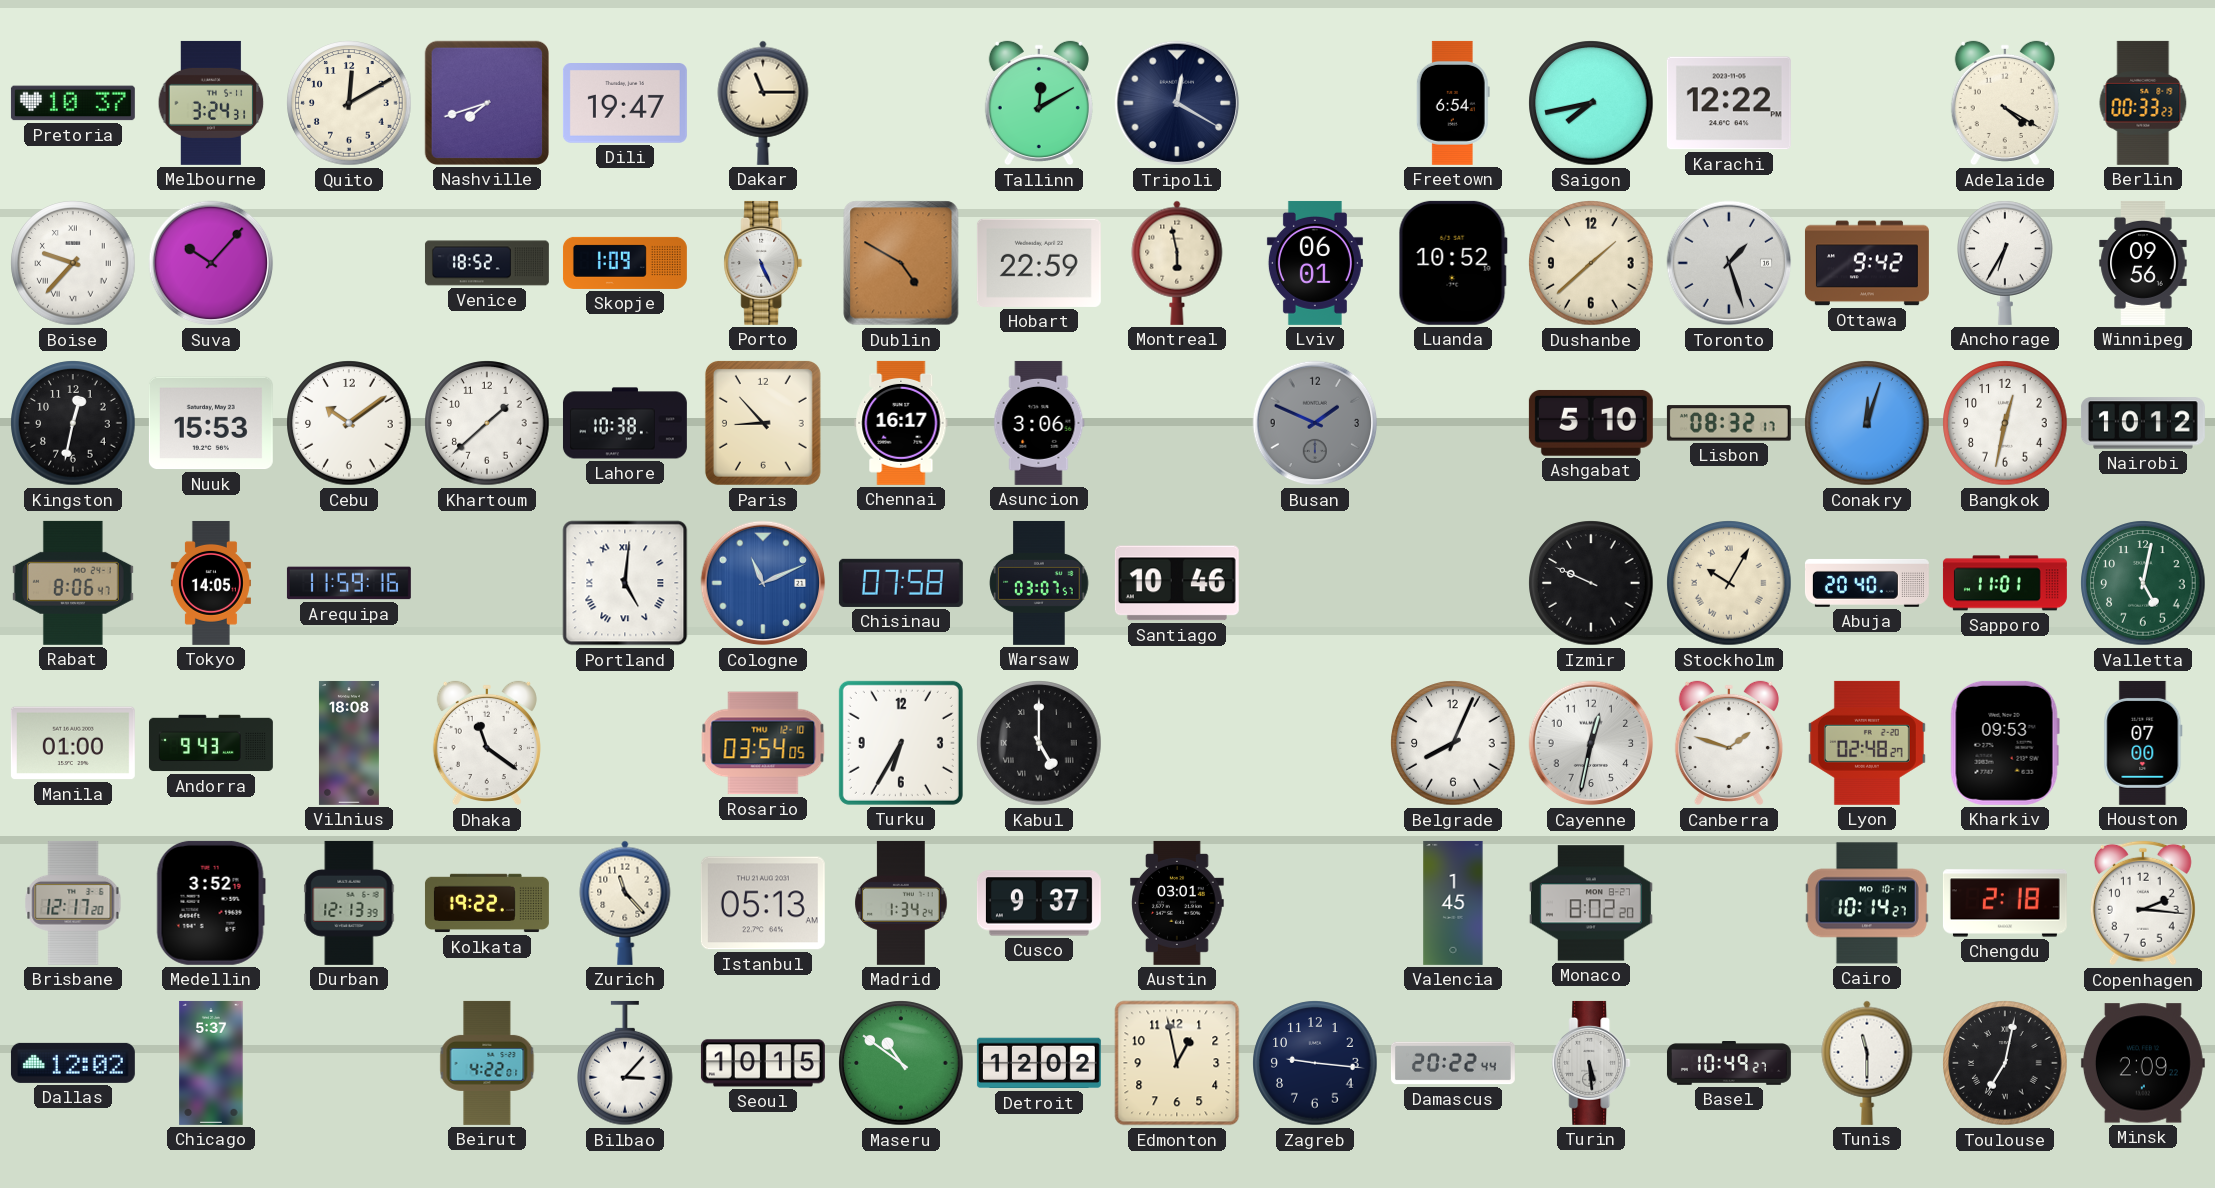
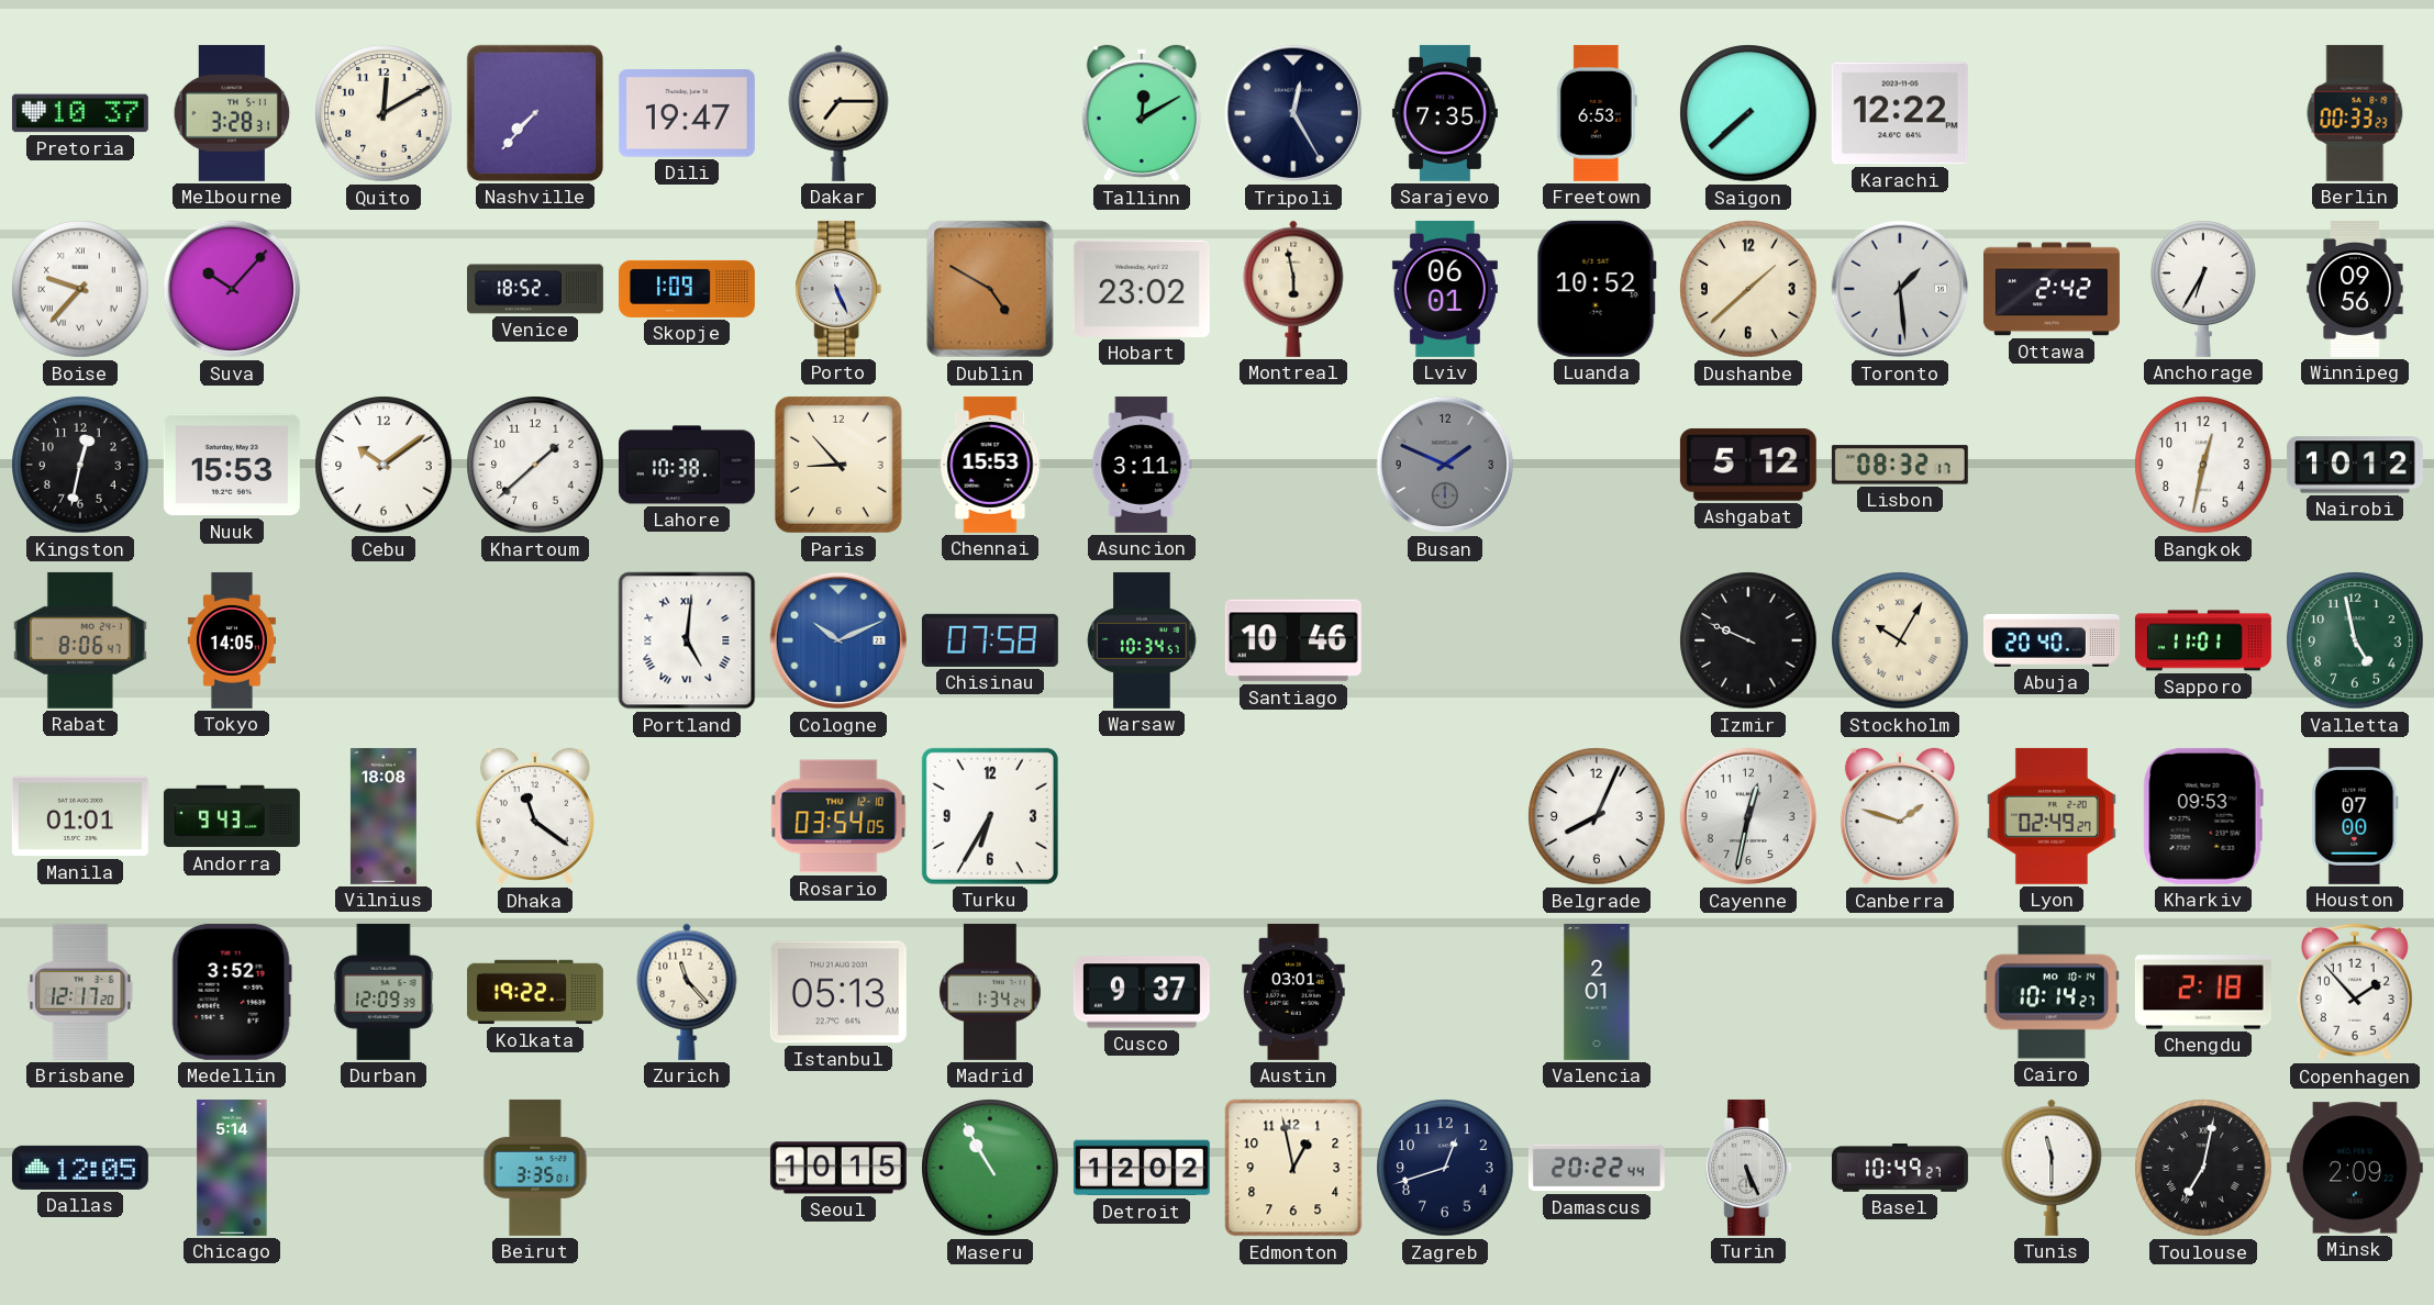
Melbourne: 3:24 -> 3:28
Nashville: 7:42 -> 7:37
Dakar: 11:15 -> 7:15
Tripoli: 12:20 -> 12:25
Sarajevo: none -> 7:35
Freetown: 6:54 -> 6:53
Saigon: 7:43 -> 7:38
Adelaide: 4:20 -> none
Hobart: 22:59 -> 23:02
Toronto: 1:27 -> 1:29
Ottawa: 9:42 -> 2:42
Chennai: 16:17 -> 15:53
Asuncion: 3:06 -> 3:11
Ashgabat: 5:10 -> 5:12
Conakry: 12:03 -> none
Arequipa: 11:59 -> none
Cologne: 11:11 -> 10:11
Warsaw: 03:07 -> 10:34
Valletta: 5:02 -> 4:58
Manila: 01:00 -> 01:01
Kabul: 5:00 -> none
Lyon: 02:48 -> 02:49
Durban: 12:13 -> 12:09
Valencia: 1:45 -> 2:01
Monaco: 8:02 -> none
Copenhagen: 2:16 -> 1:53
Dallas: 12:02 -> 12:05
Chicago: 5:37 -> 5:14
Beirut: 4:22 -> 3:35
Bilbao: 3:07 -> none
Maseru: 10:51 -> 10:55
Zagreb: 9:16 -> 12:42
Turin: 5:29 -> 5:26
